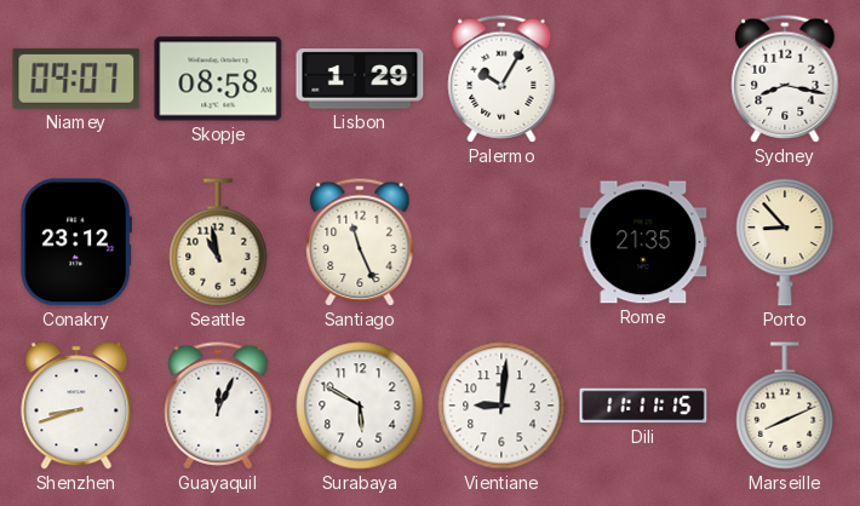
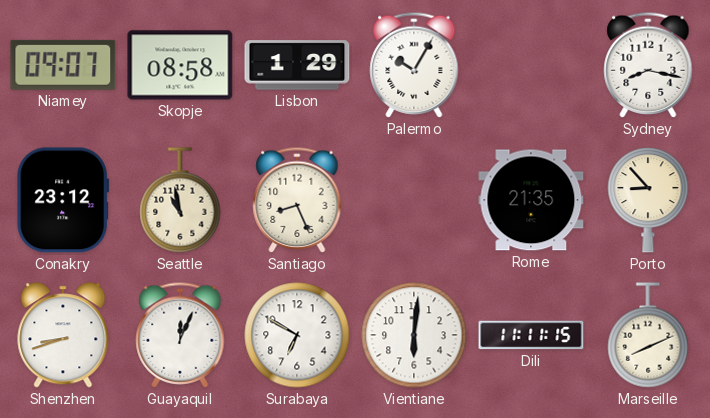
Santiago: 11:26 -> 8:26
Surabaya: 5:50 -> 6:50
Vientiane: 9:01 -> 6:01
